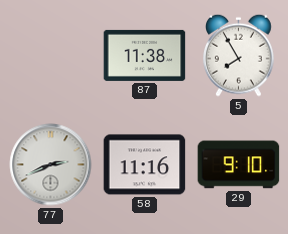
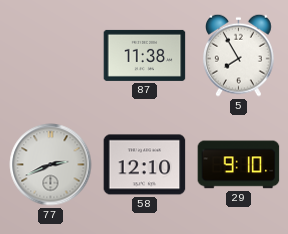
58: 11:16 -> 12:10
